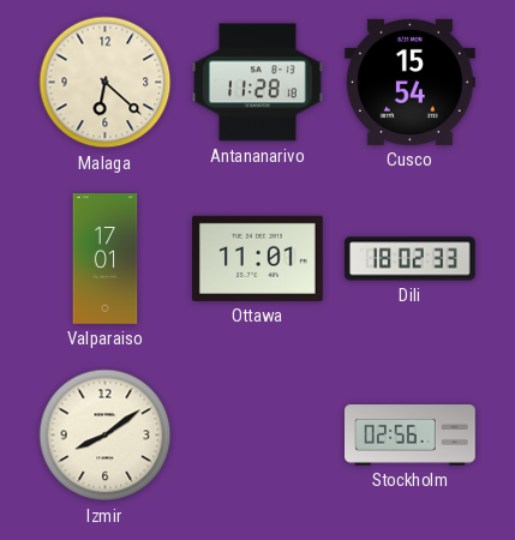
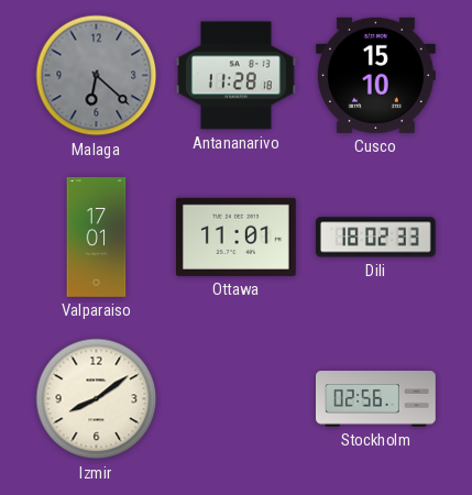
Malaga dial: cream -> grey
Cusco: 15:54 -> 15:10
